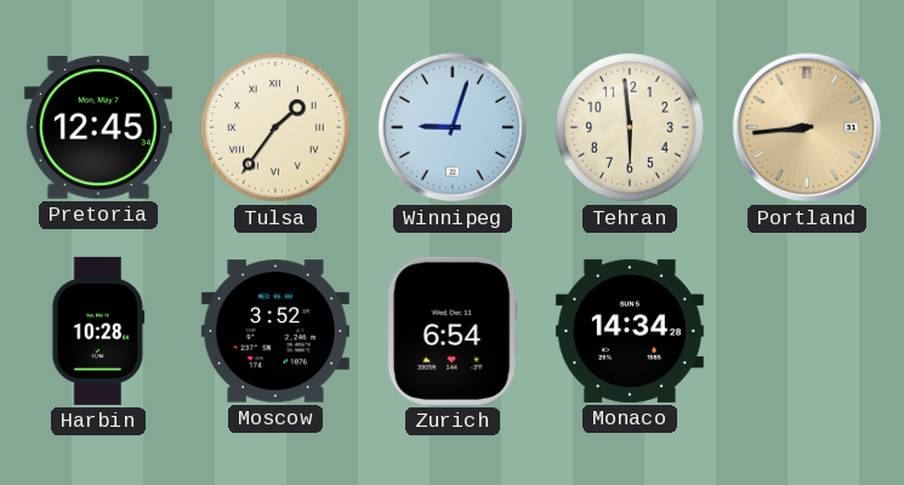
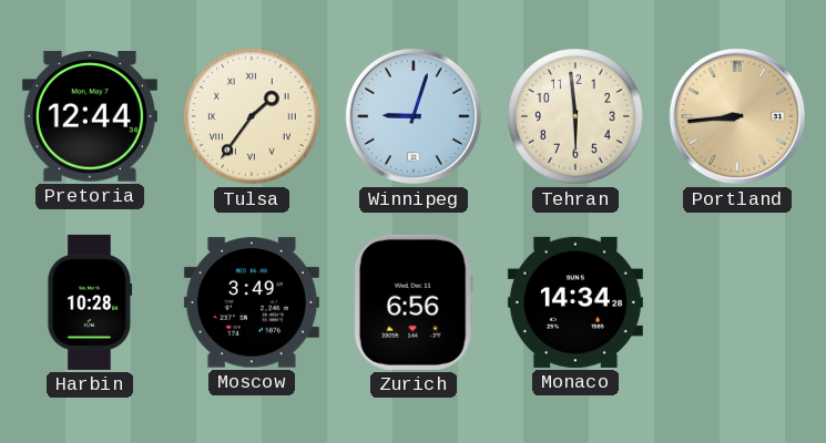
Pretoria: 12:45 -> 12:44
Moscow: 3:52 -> 3:49
Zurich: 6:54 -> 6:56
